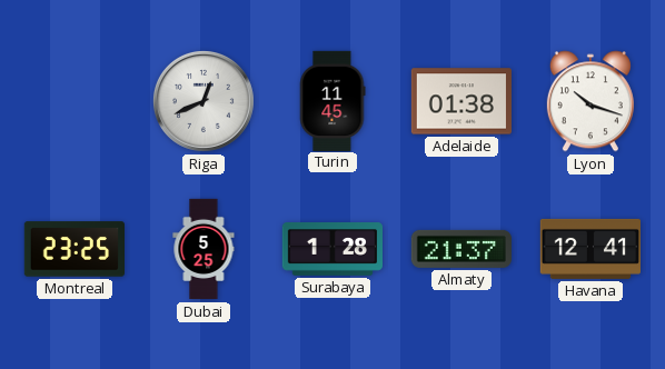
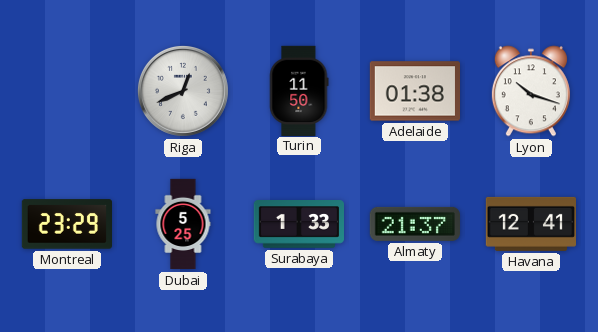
Turin: 11:45 -> 11:50
Montreal: 23:25 -> 23:29
Surabaya: 1:28 -> 1:33
